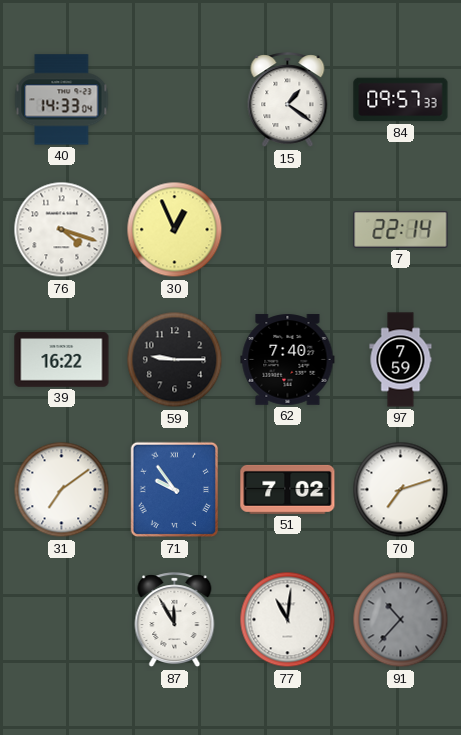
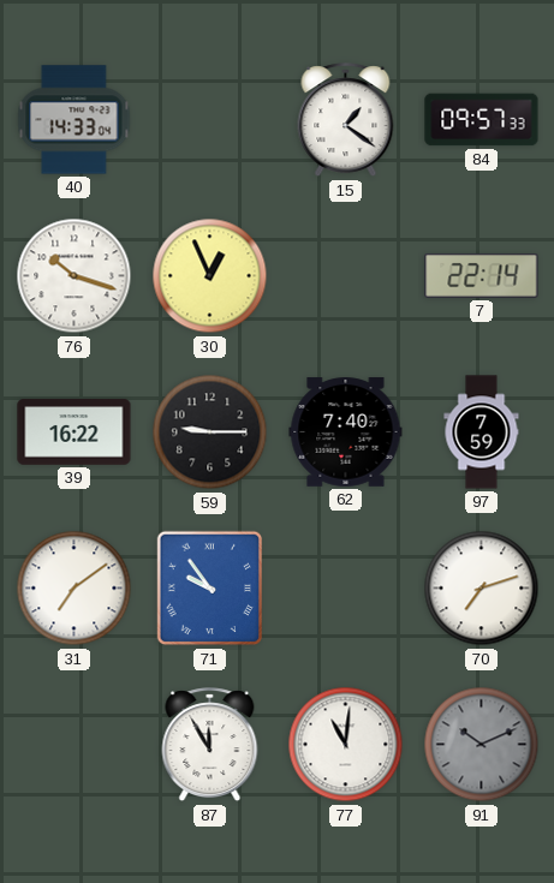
76: 4:18 -> 10:18
51: 7:02 -> none
91: 10:37 -> 10:11
